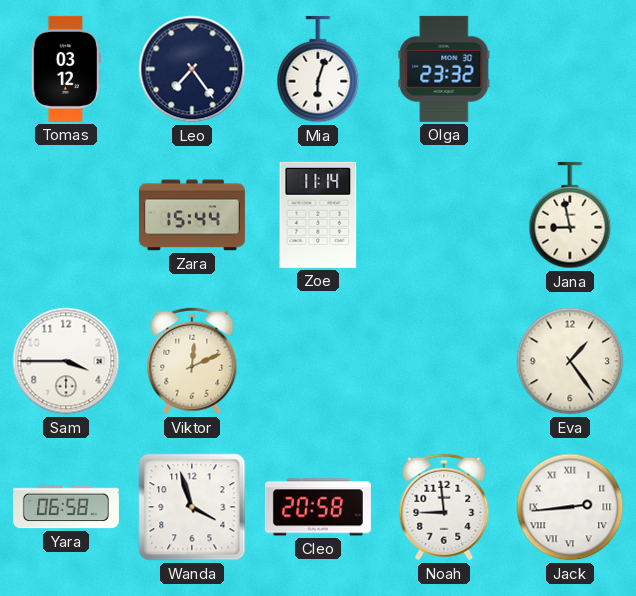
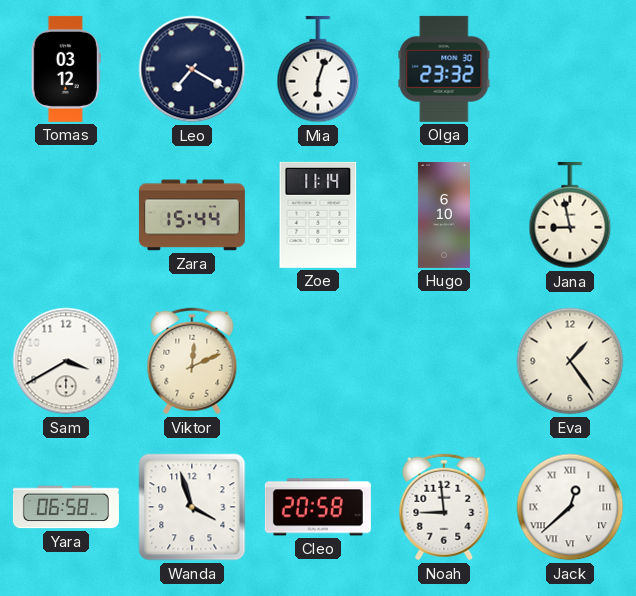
Leo: 7:24 -> 7:20
Hugo: none -> 6:10
Sam: 3:45 -> 3:40
Jack: 2:44 -> 12:38
